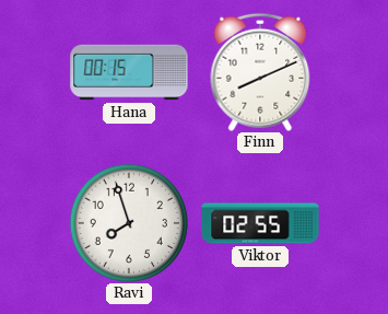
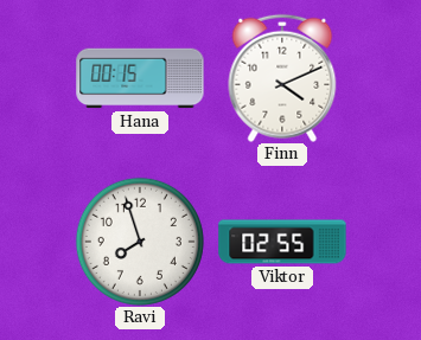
Finn: 8:11 -> 4:11
